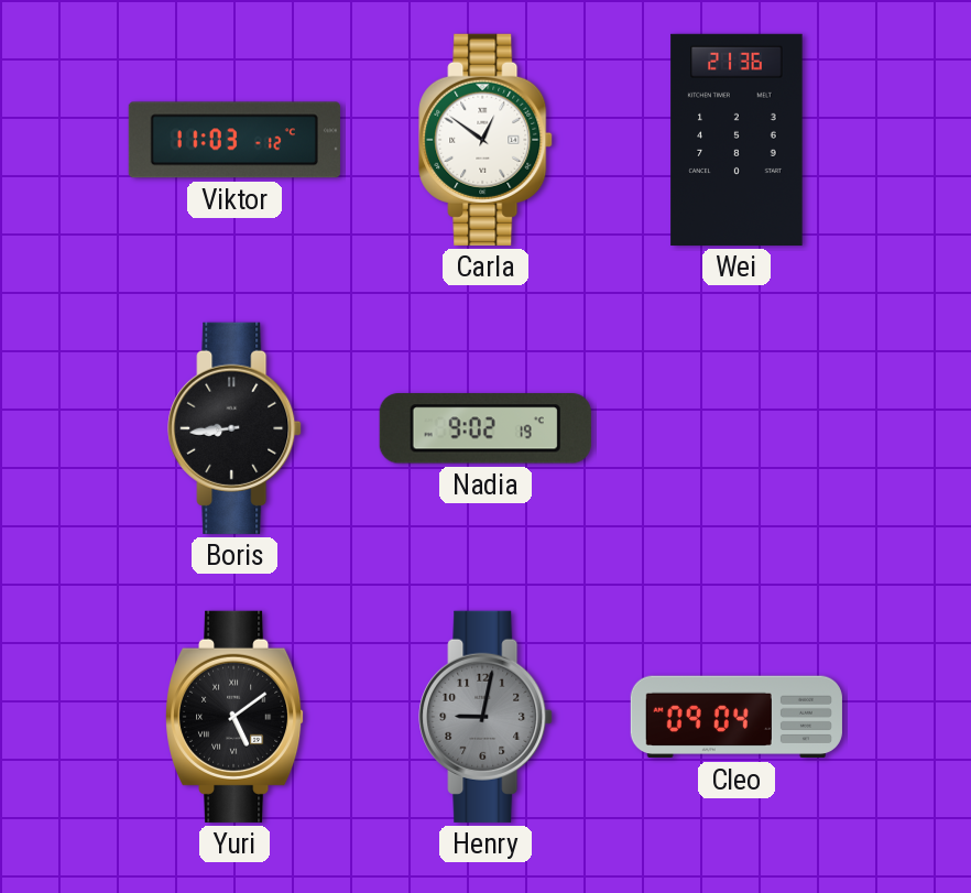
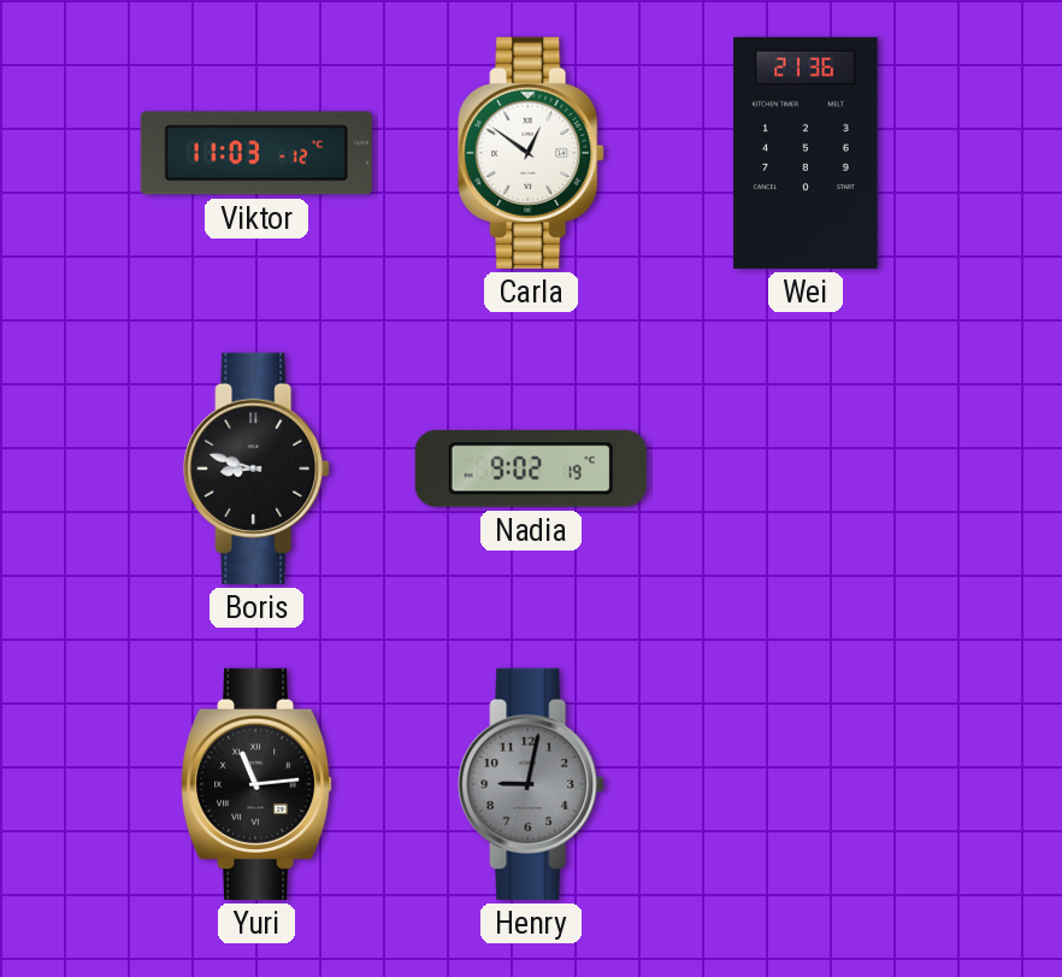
Boris: 8:44 -> 8:48
Yuri: 5:09 -> 11:14
Cleo: 09:04 -> none
